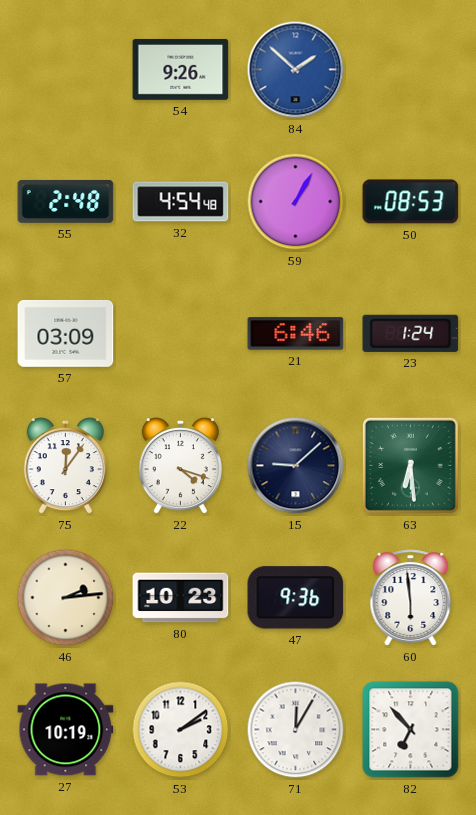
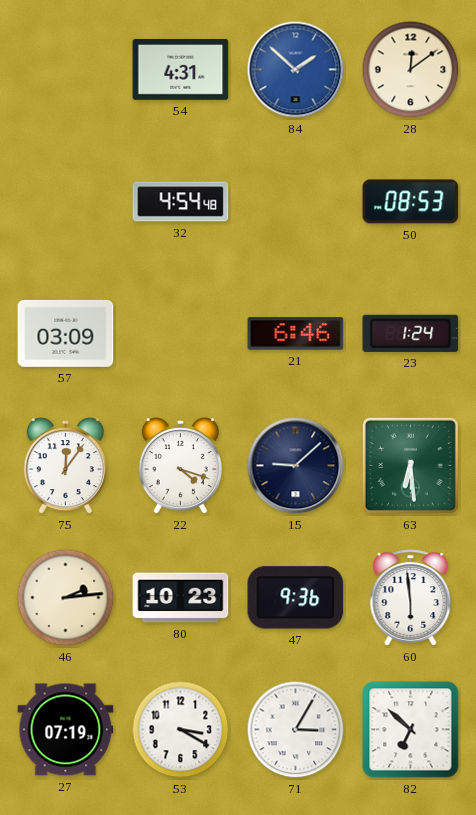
54: 9:26 -> 4:31
28: none -> 12:09
55: 2:48 -> none
59: 1:05 -> none
27: 10:19 -> 07:19
53: 2:09 -> 3:20
71: 12:05 -> 3:05
82: 6:53 -> 6:52
